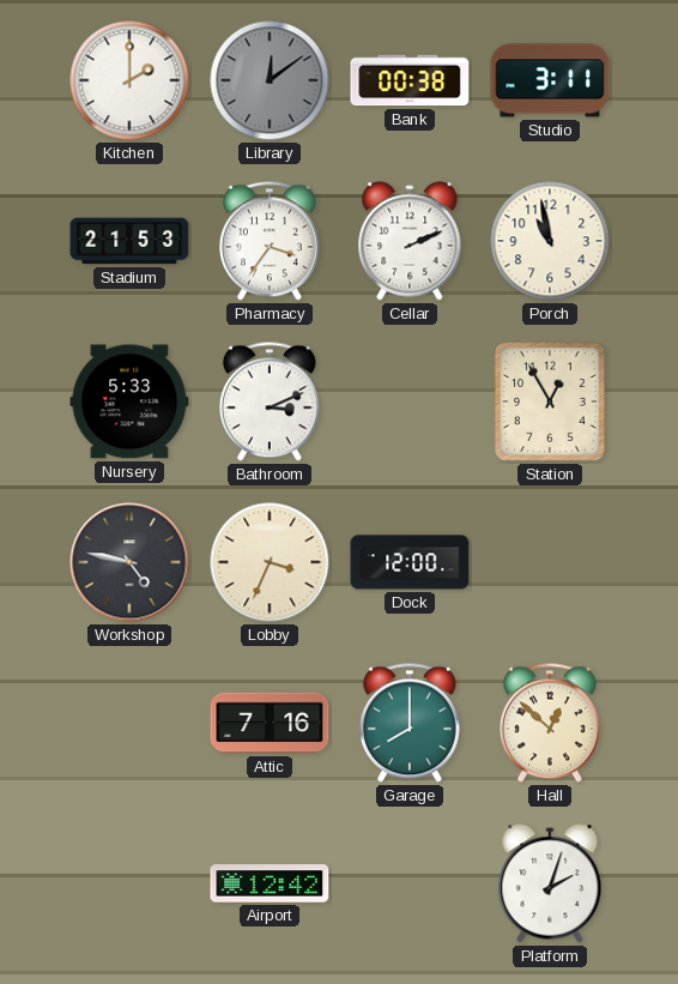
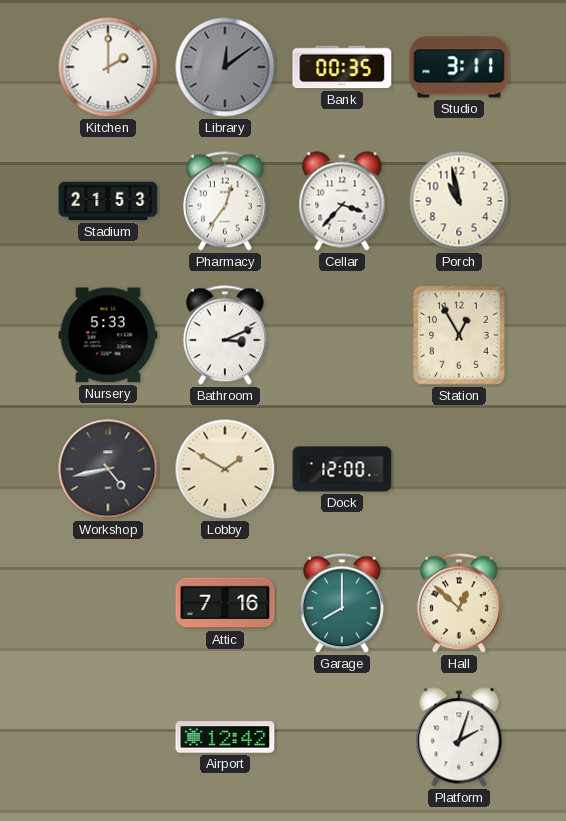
Bank: 00:38 -> 00:35
Pharmacy: 3:36 -> 12:36
Cellar: 2:11 -> 3:37
Workshop: 4:47 -> 4:43
Lobby: 3:34 -> 1:50
